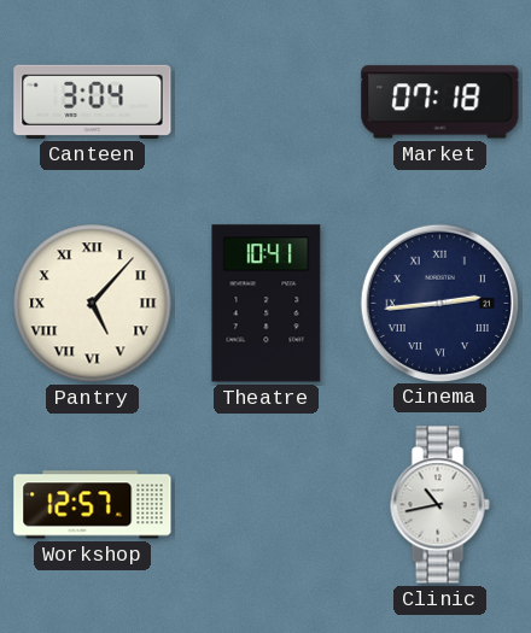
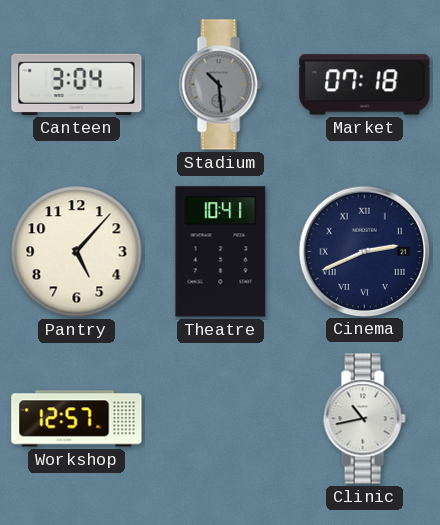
Stadium: none -> 10:29
Pantry numerals: Roman -> Arabic
Cinema: 2:44 -> 2:41
